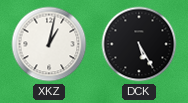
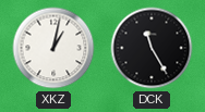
DCK: 5:25 -> 11:25
